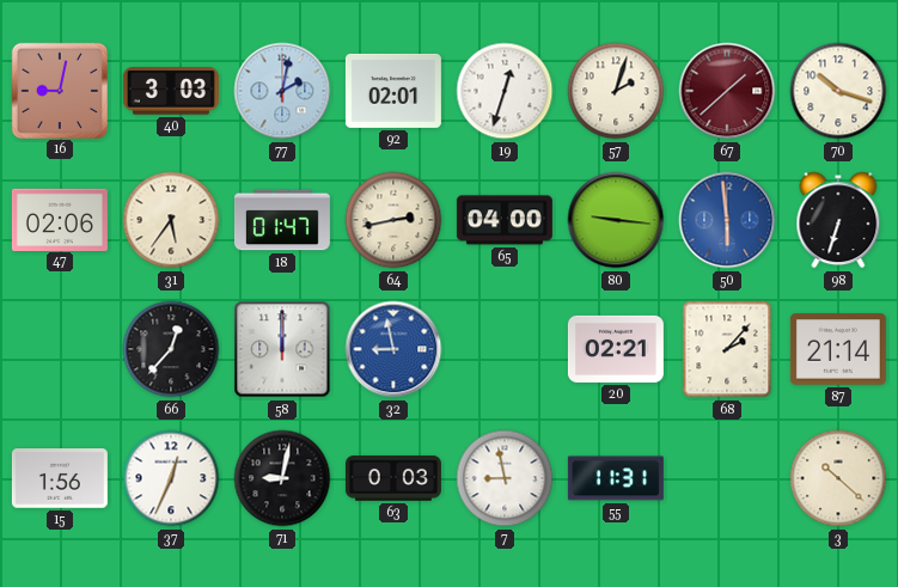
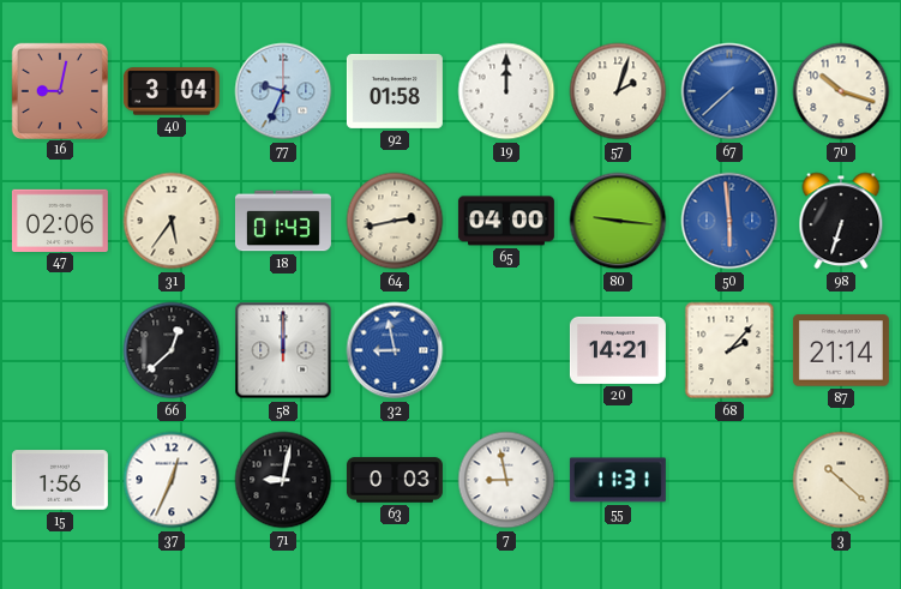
40: 3:03 -> 3:04
77: 2:02 -> 9:34
92: 02:01 -> 01:58
19: 12:33 -> 12:00
67: 1:38 -> 7:38
67 dial: burgundy -> blue
18: 01:47 -> 01:43
66: 12:37 -> 12:38
20: 02:21 -> 14:21
